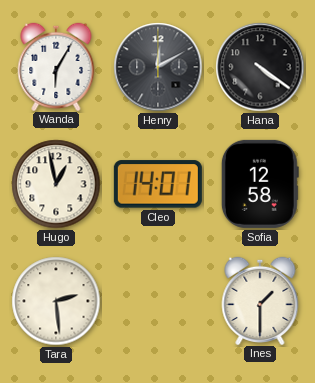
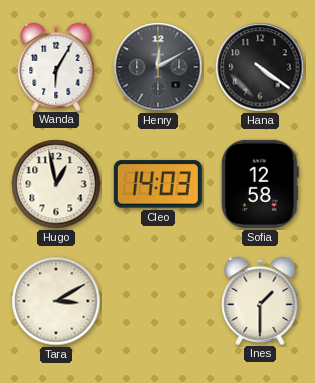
Cleo: 14:01 -> 14:03
Tara: 2:29 -> 3:10
